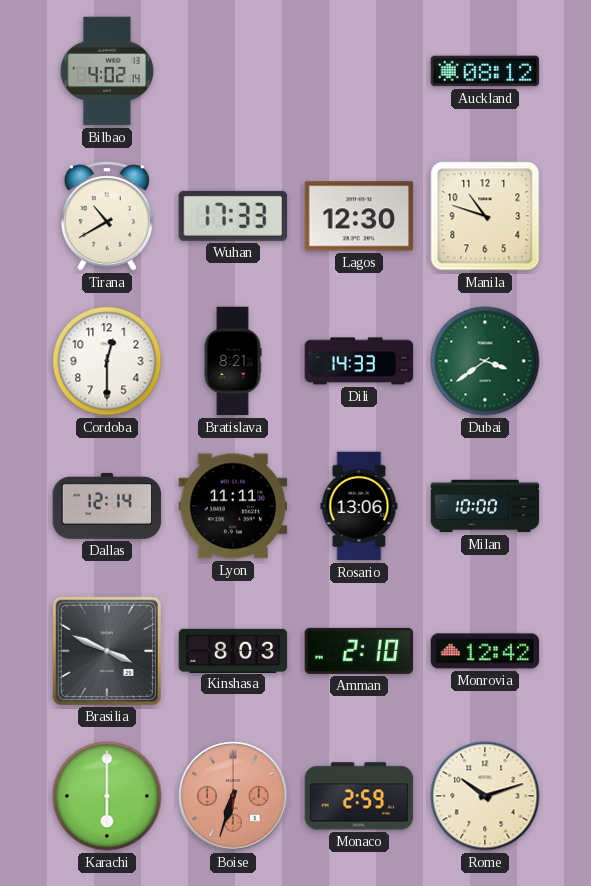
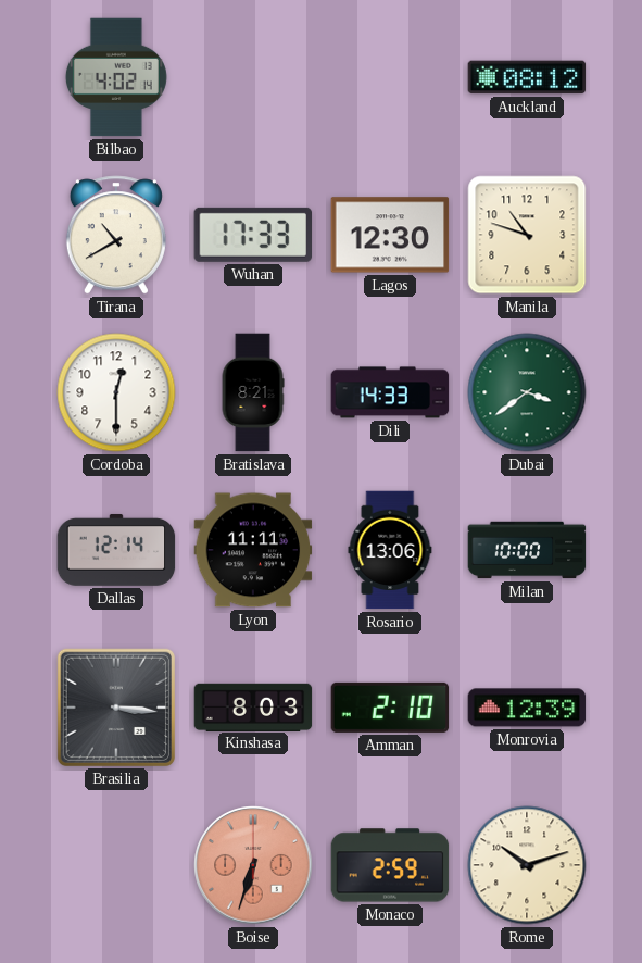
Brasilia: 3:49 -> 3:16
Monrovia: 12:42 -> 12:39
Karachi: 6:00 -> none
